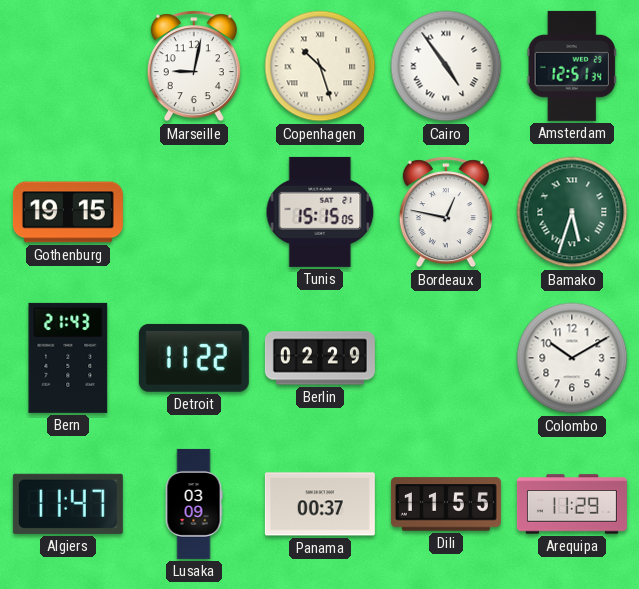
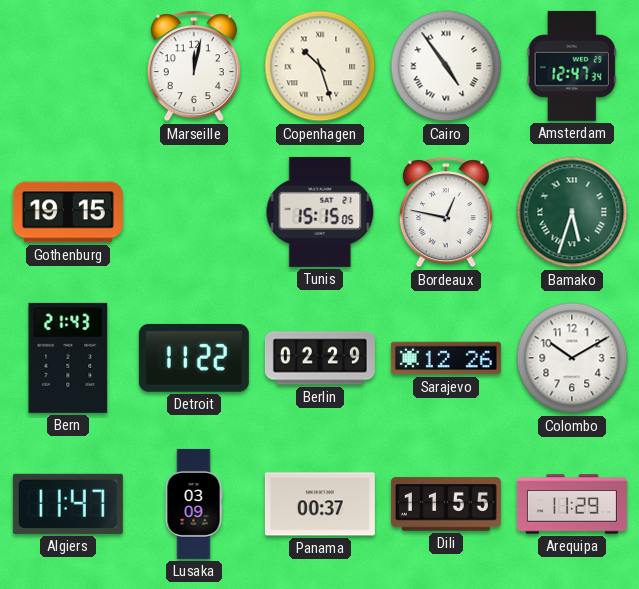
Marseille: 9:02 -> 12:02
Amsterdam: 12:51 -> 12:47
Sarajevo: none -> 12:26
